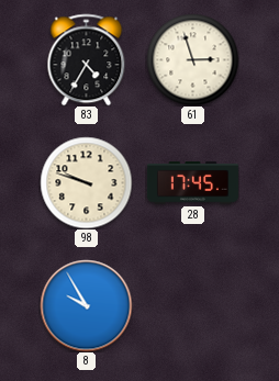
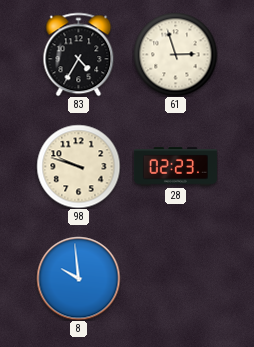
28: 17:45 -> 02:23
8: 9:55 -> 9:59
